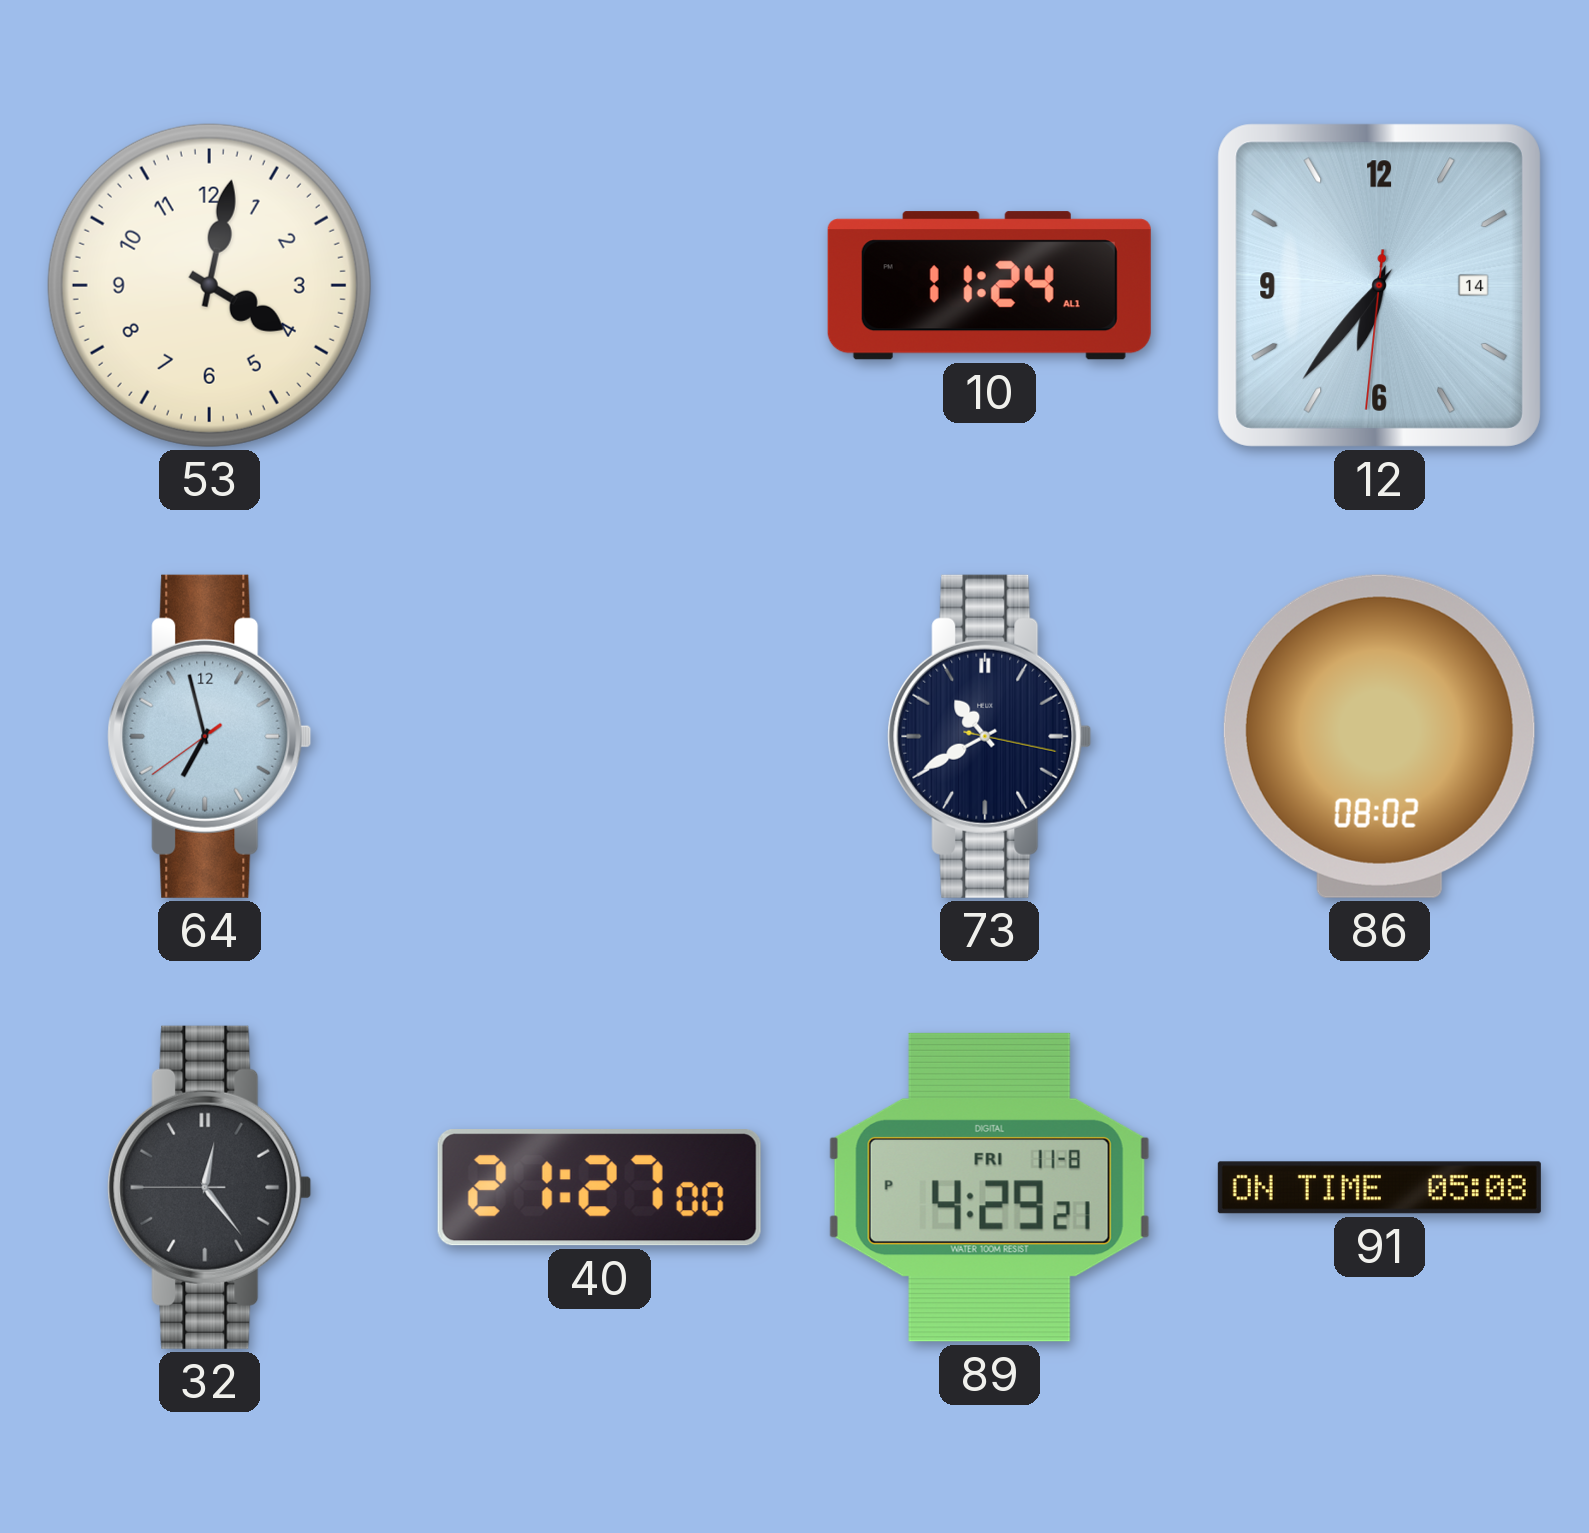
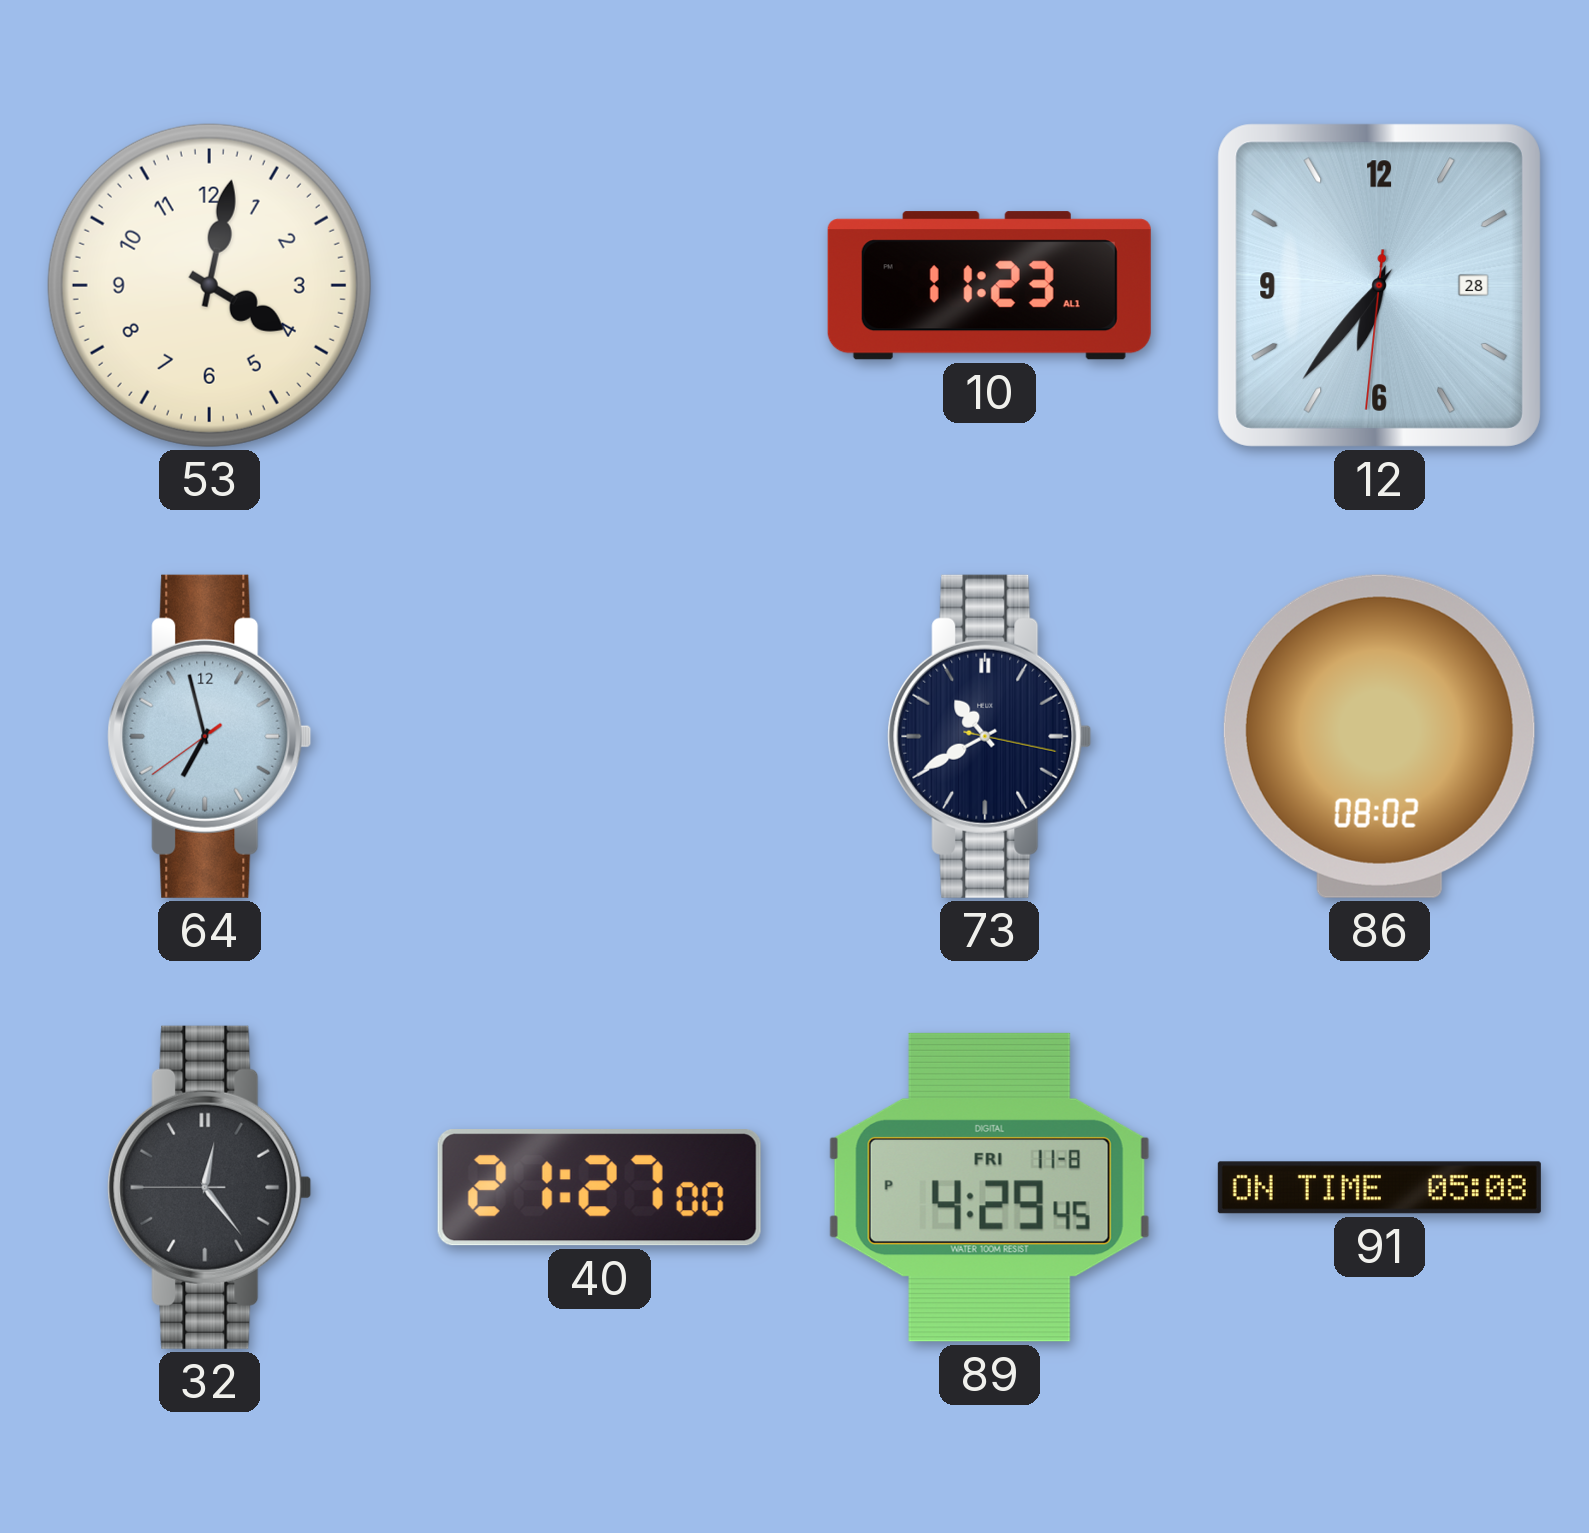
10: 11:24 -> 11:23
12 date: 14 -> 28
89: 4:29:21 PM -> 4:29:45 PM
